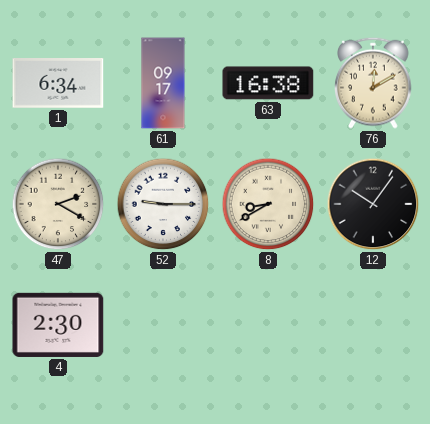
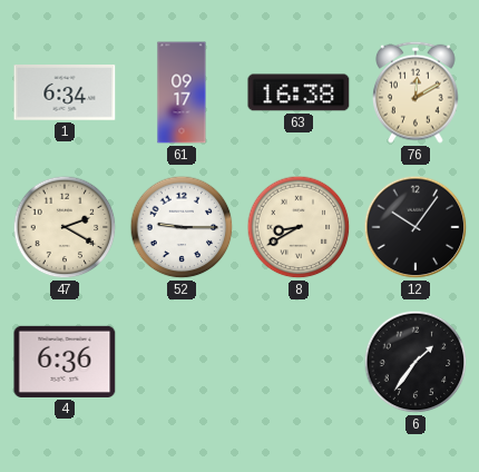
4: 2:30 -> 6:36
6: none -> 1:36
